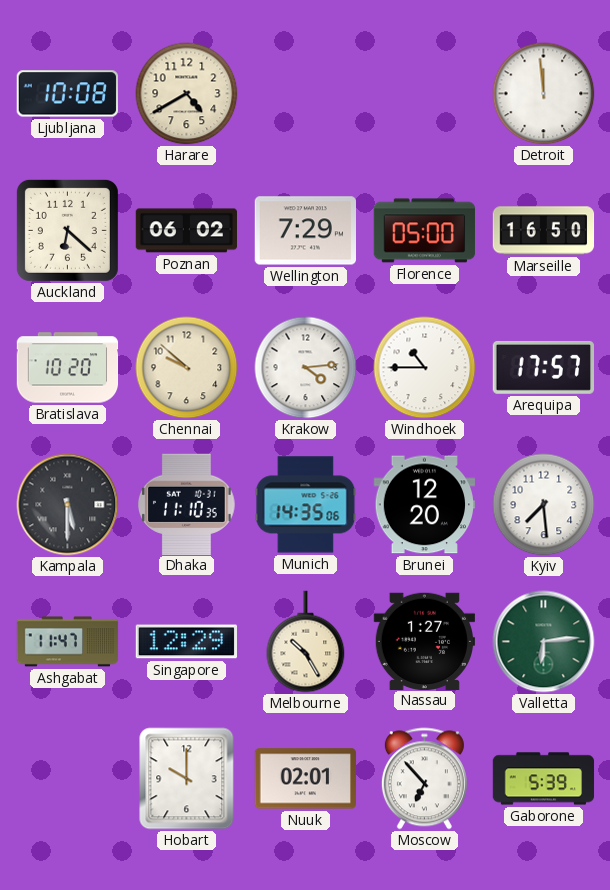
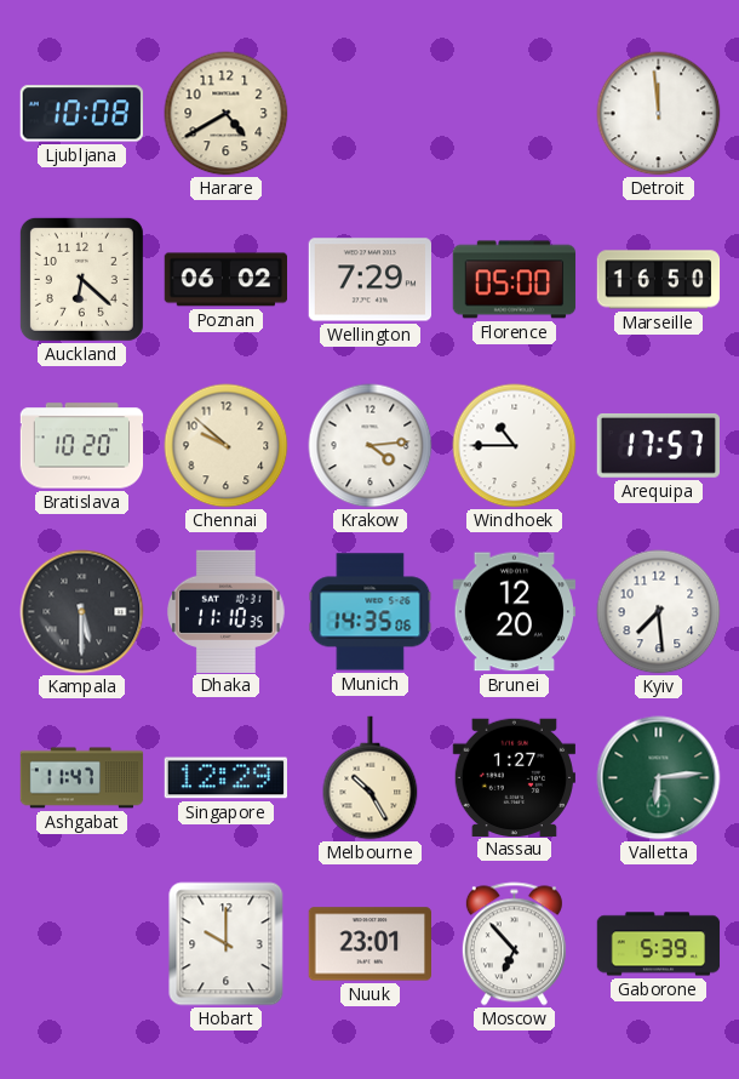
Nuuk: 02:01 -> 23:01
